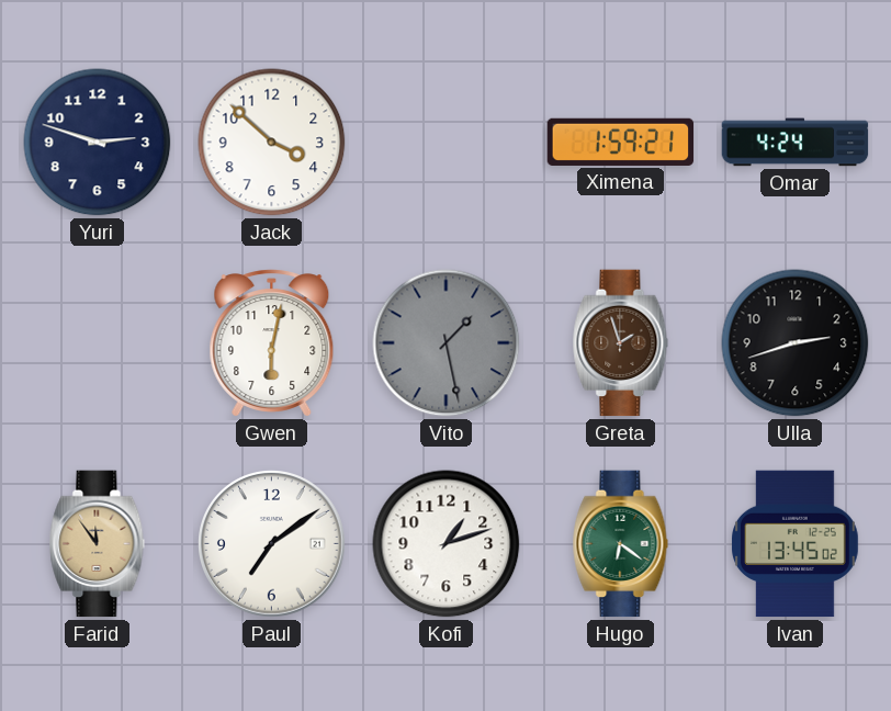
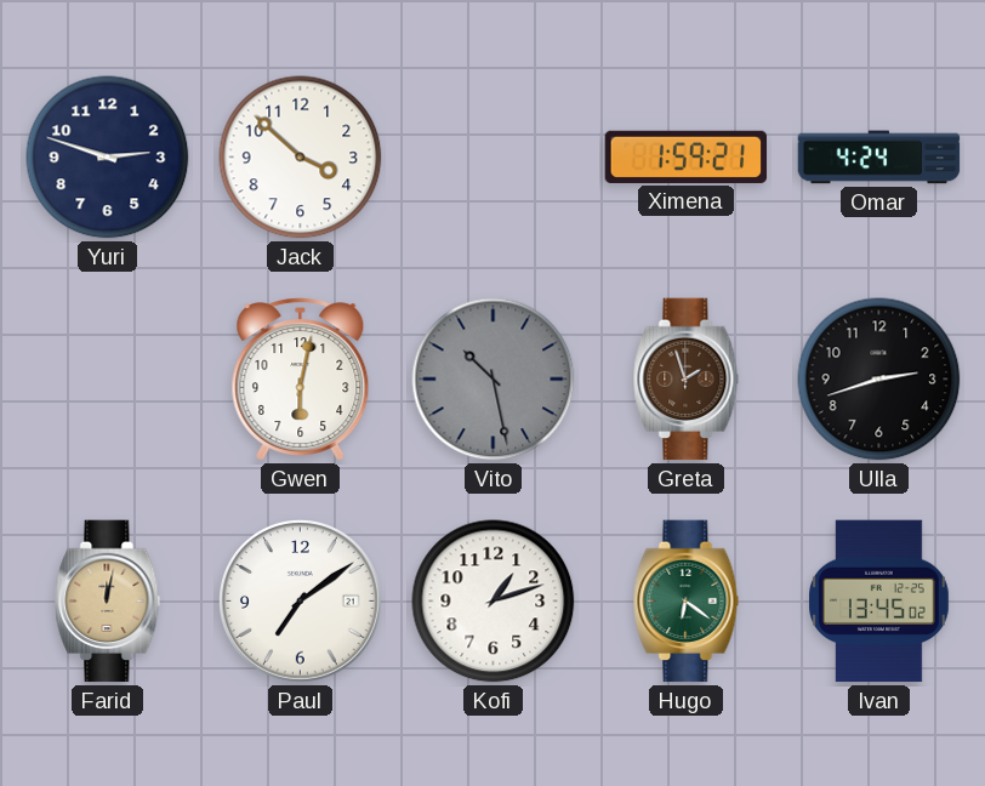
Vito: 1:28 -> 10:28
Farid: 11:54 -> 12:02
